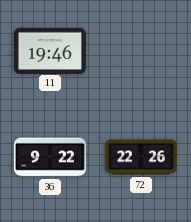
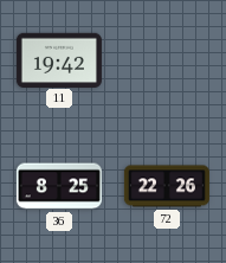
11: 19:46 -> 19:42
36: 9:22 -> 8:25
